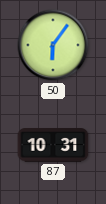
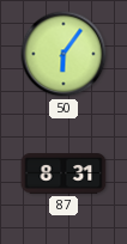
87: 10:31 -> 8:31
